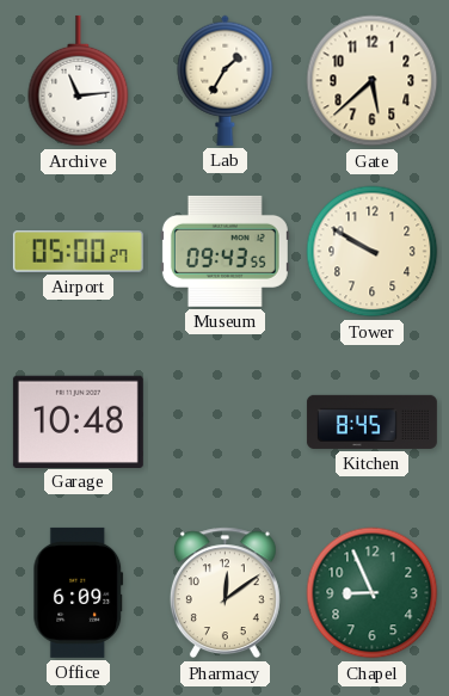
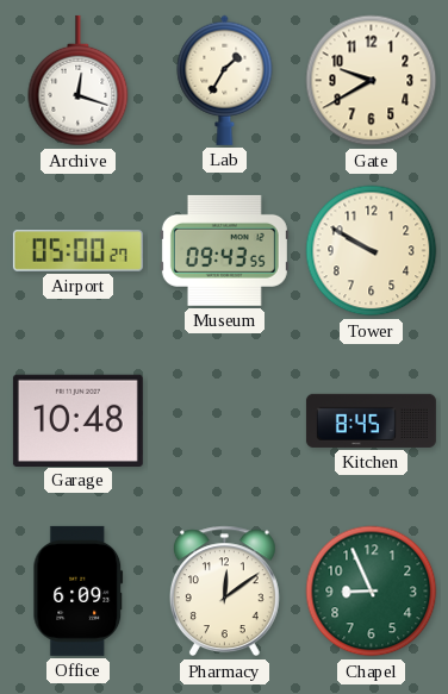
Archive: 11:14 -> 12:18
Gate: 5:38 -> 9:40
